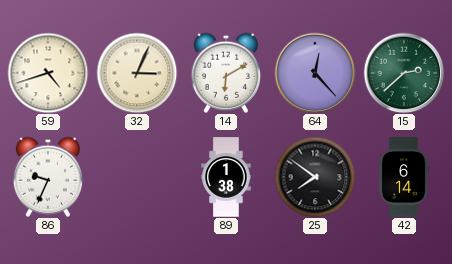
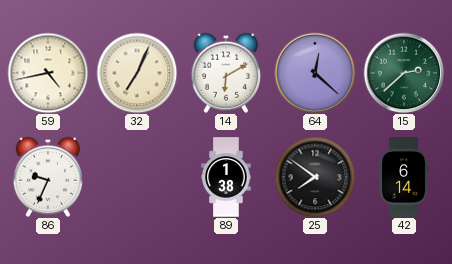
59: 4:42 -> 4:43
32: 3:04 -> 7:04
64: 12:23 -> 12:22
